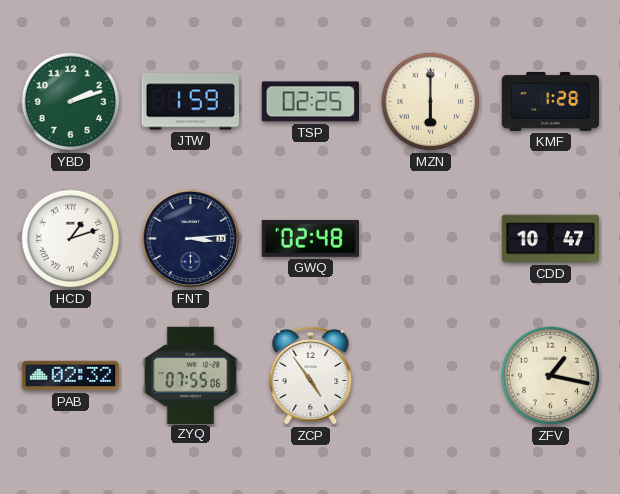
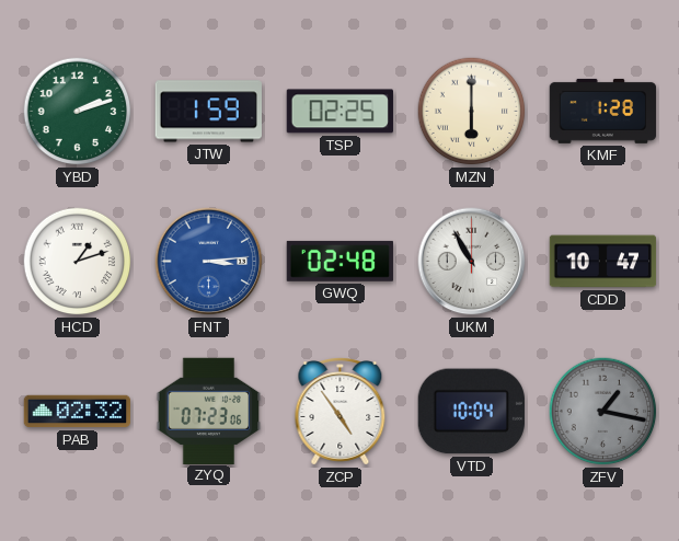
FNT dial: navy -> blue
UKM: none -> 10:55
ZYQ: 07:55 -> 07:23
VTD: none -> 10:04
ZFV dial: cream -> grey
